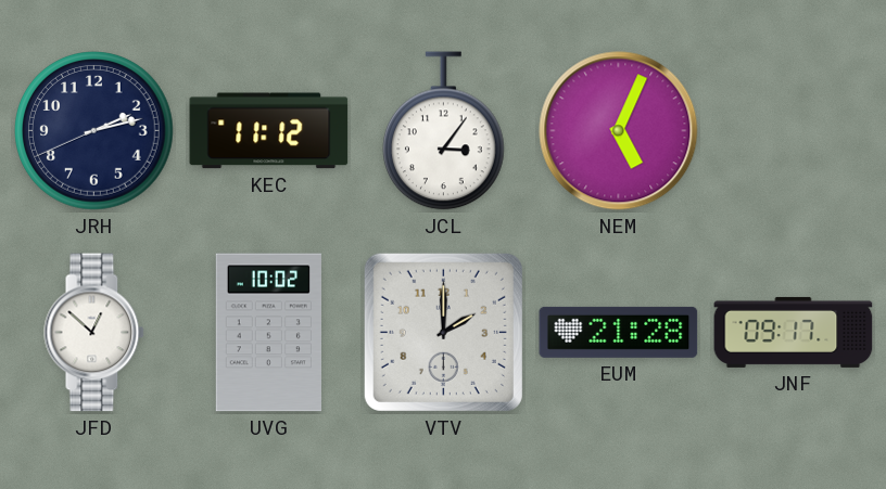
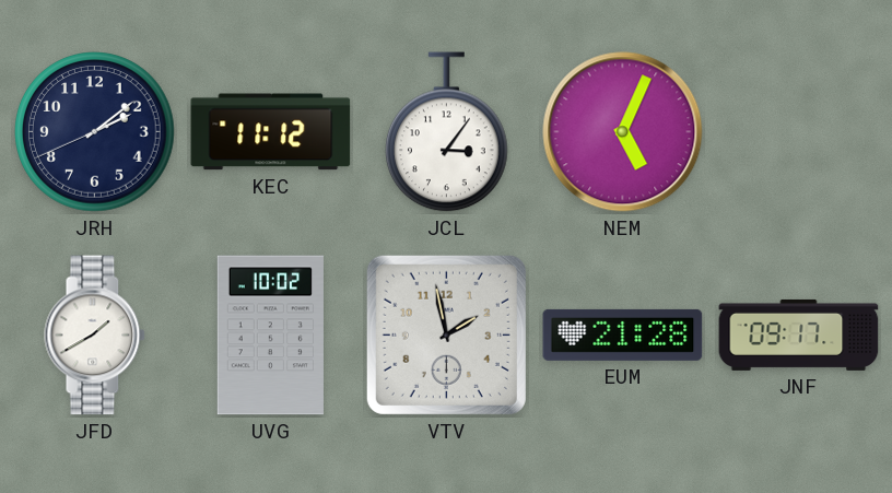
JRH: 2:12 -> 2:08
JFD: 12:52 -> 1:40
VTV: 2:00 -> 1:58
